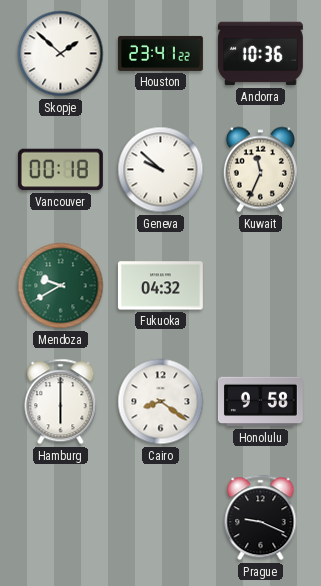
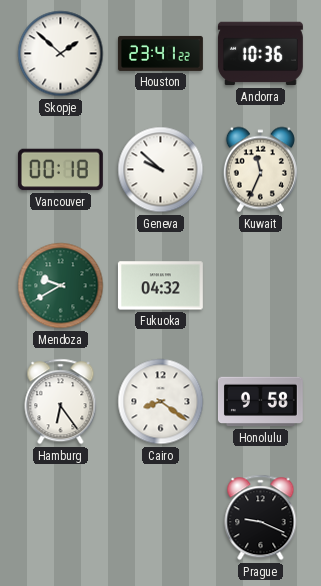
Hamburg: 6:00 -> 6:24
